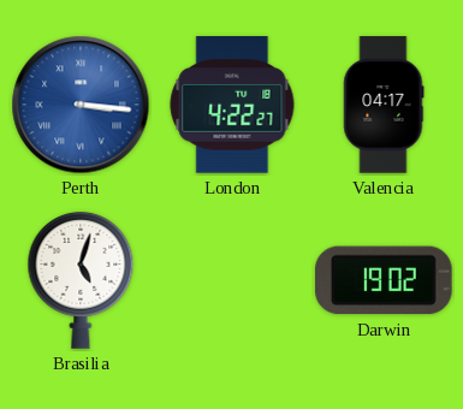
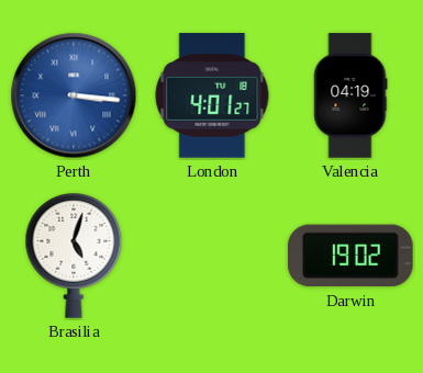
London: 4:22 -> 4:01
Valencia: 04:17 -> 04:19
